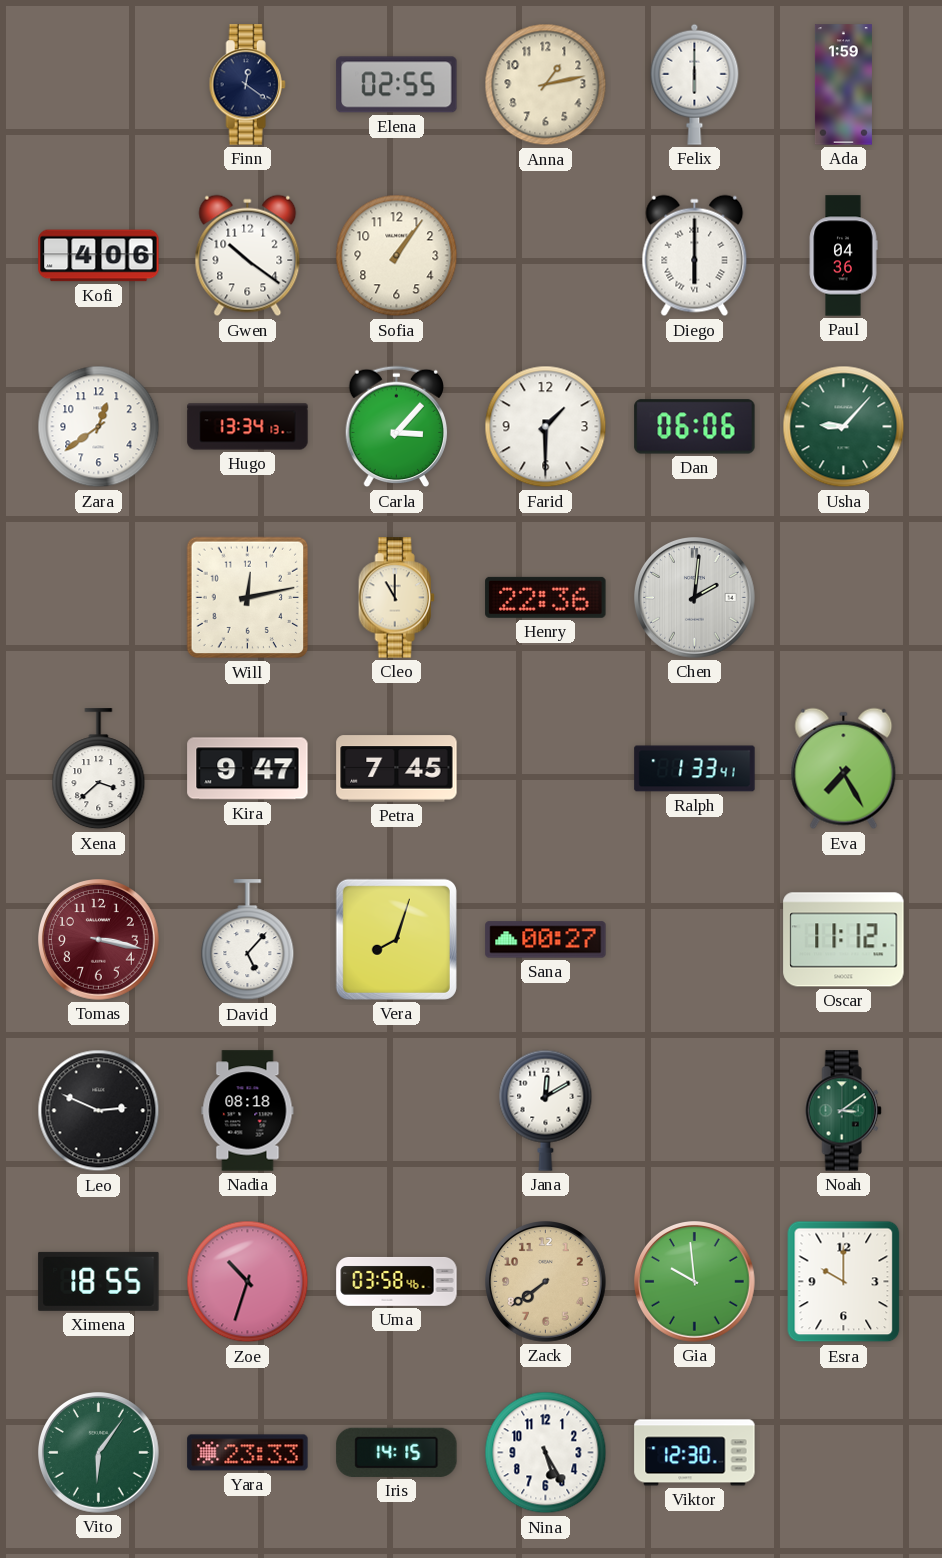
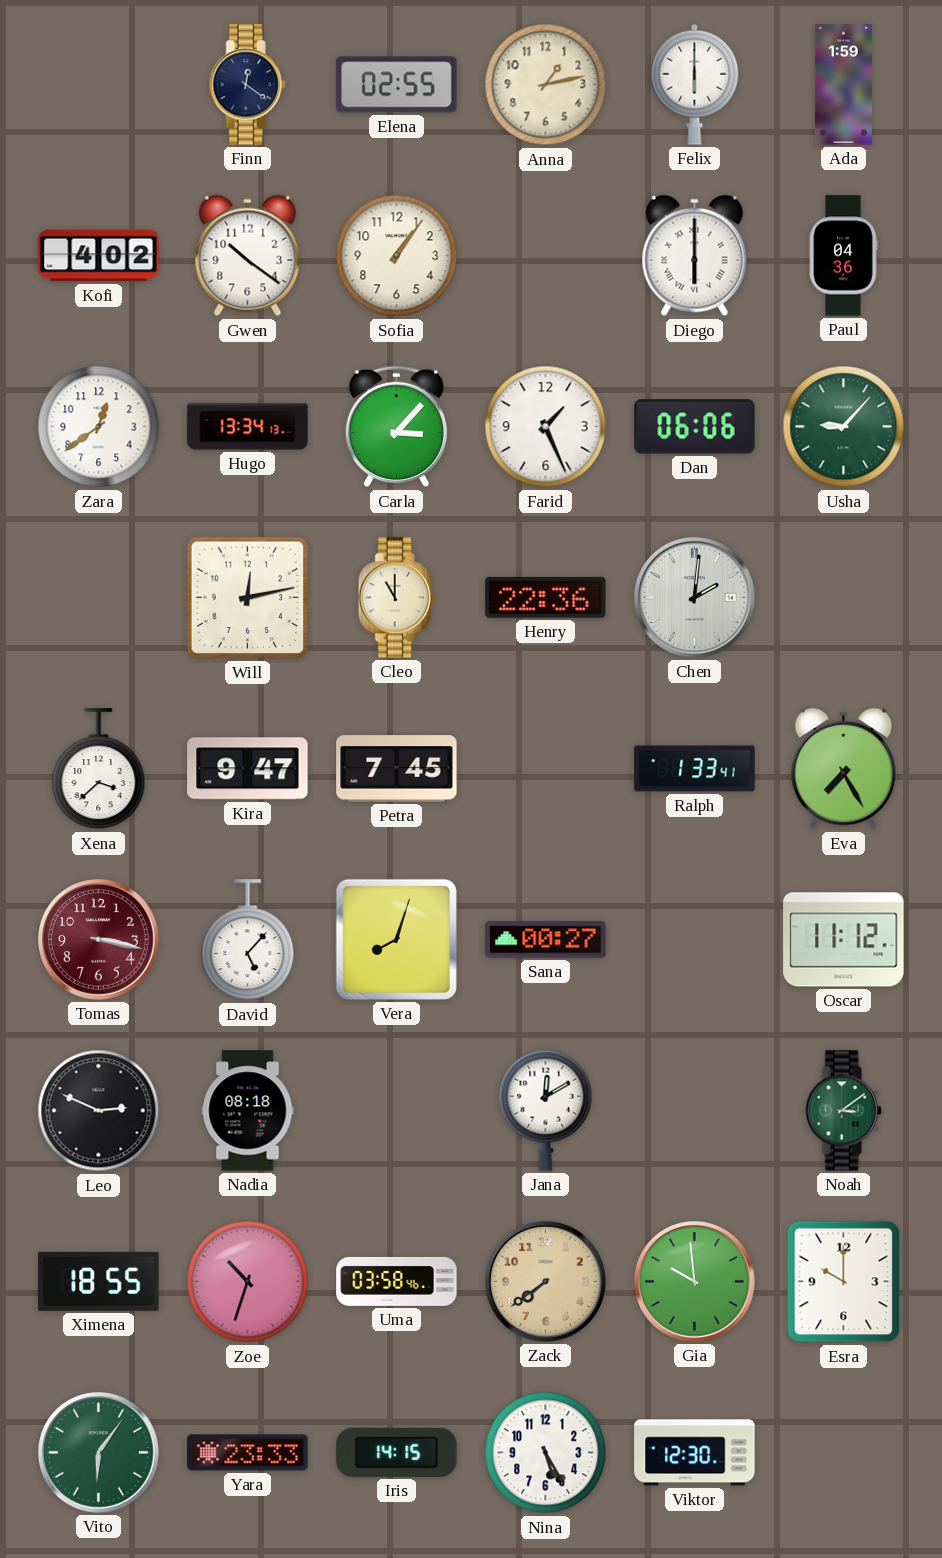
Kofi: 4:06 -> 4:02
Farid: 1:30 -> 1:26
